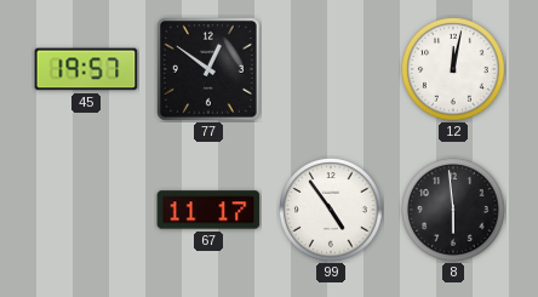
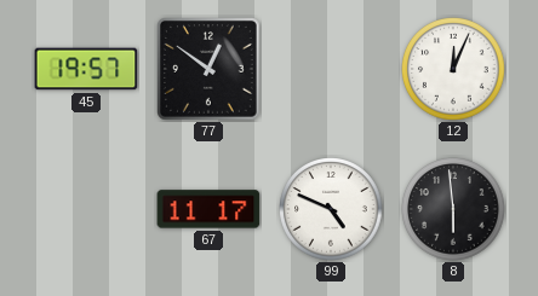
12: 12:02 -> 12:04
99: 4:54 -> 4:49
